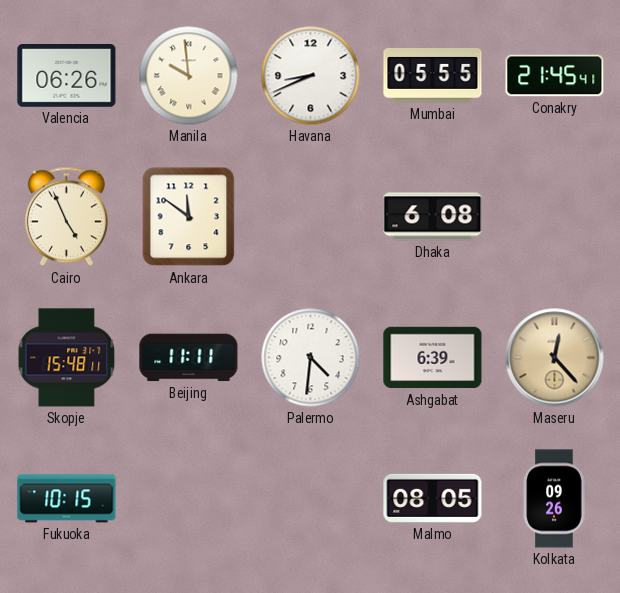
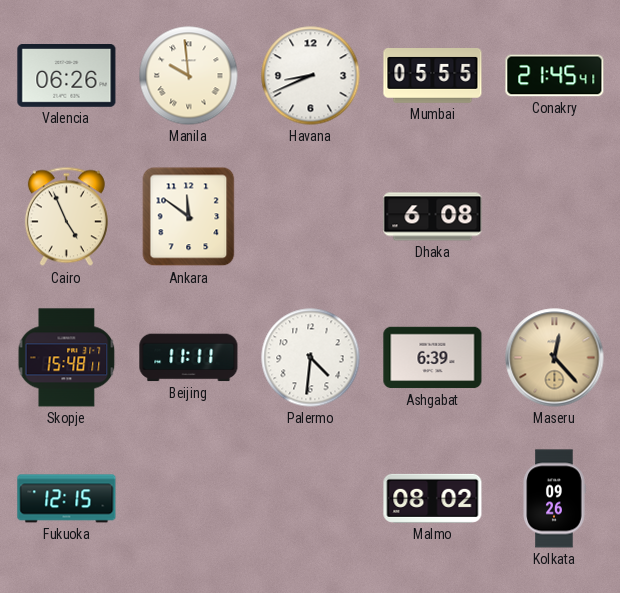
Fukuoka: 10:15 -> 12:15
Malmo: 08:05 -> 08:02
